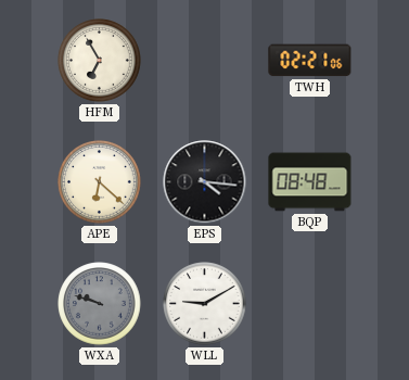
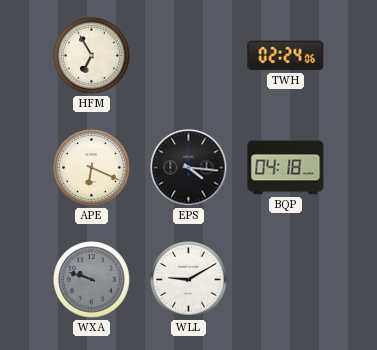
TWH: 02:21 -> 02:24
APE: 6:22 -> 6:19
BQP: 08:48 -> 04:18
